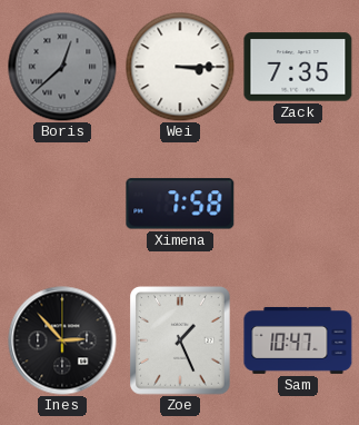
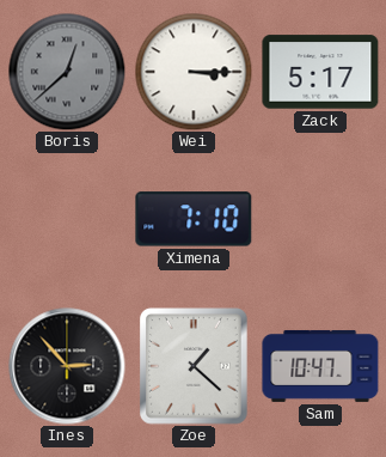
Zack: 7:35 -> 5:17
Ximena: 7:58 -> 7:10
Zoe: 1:26 -> 1:22
